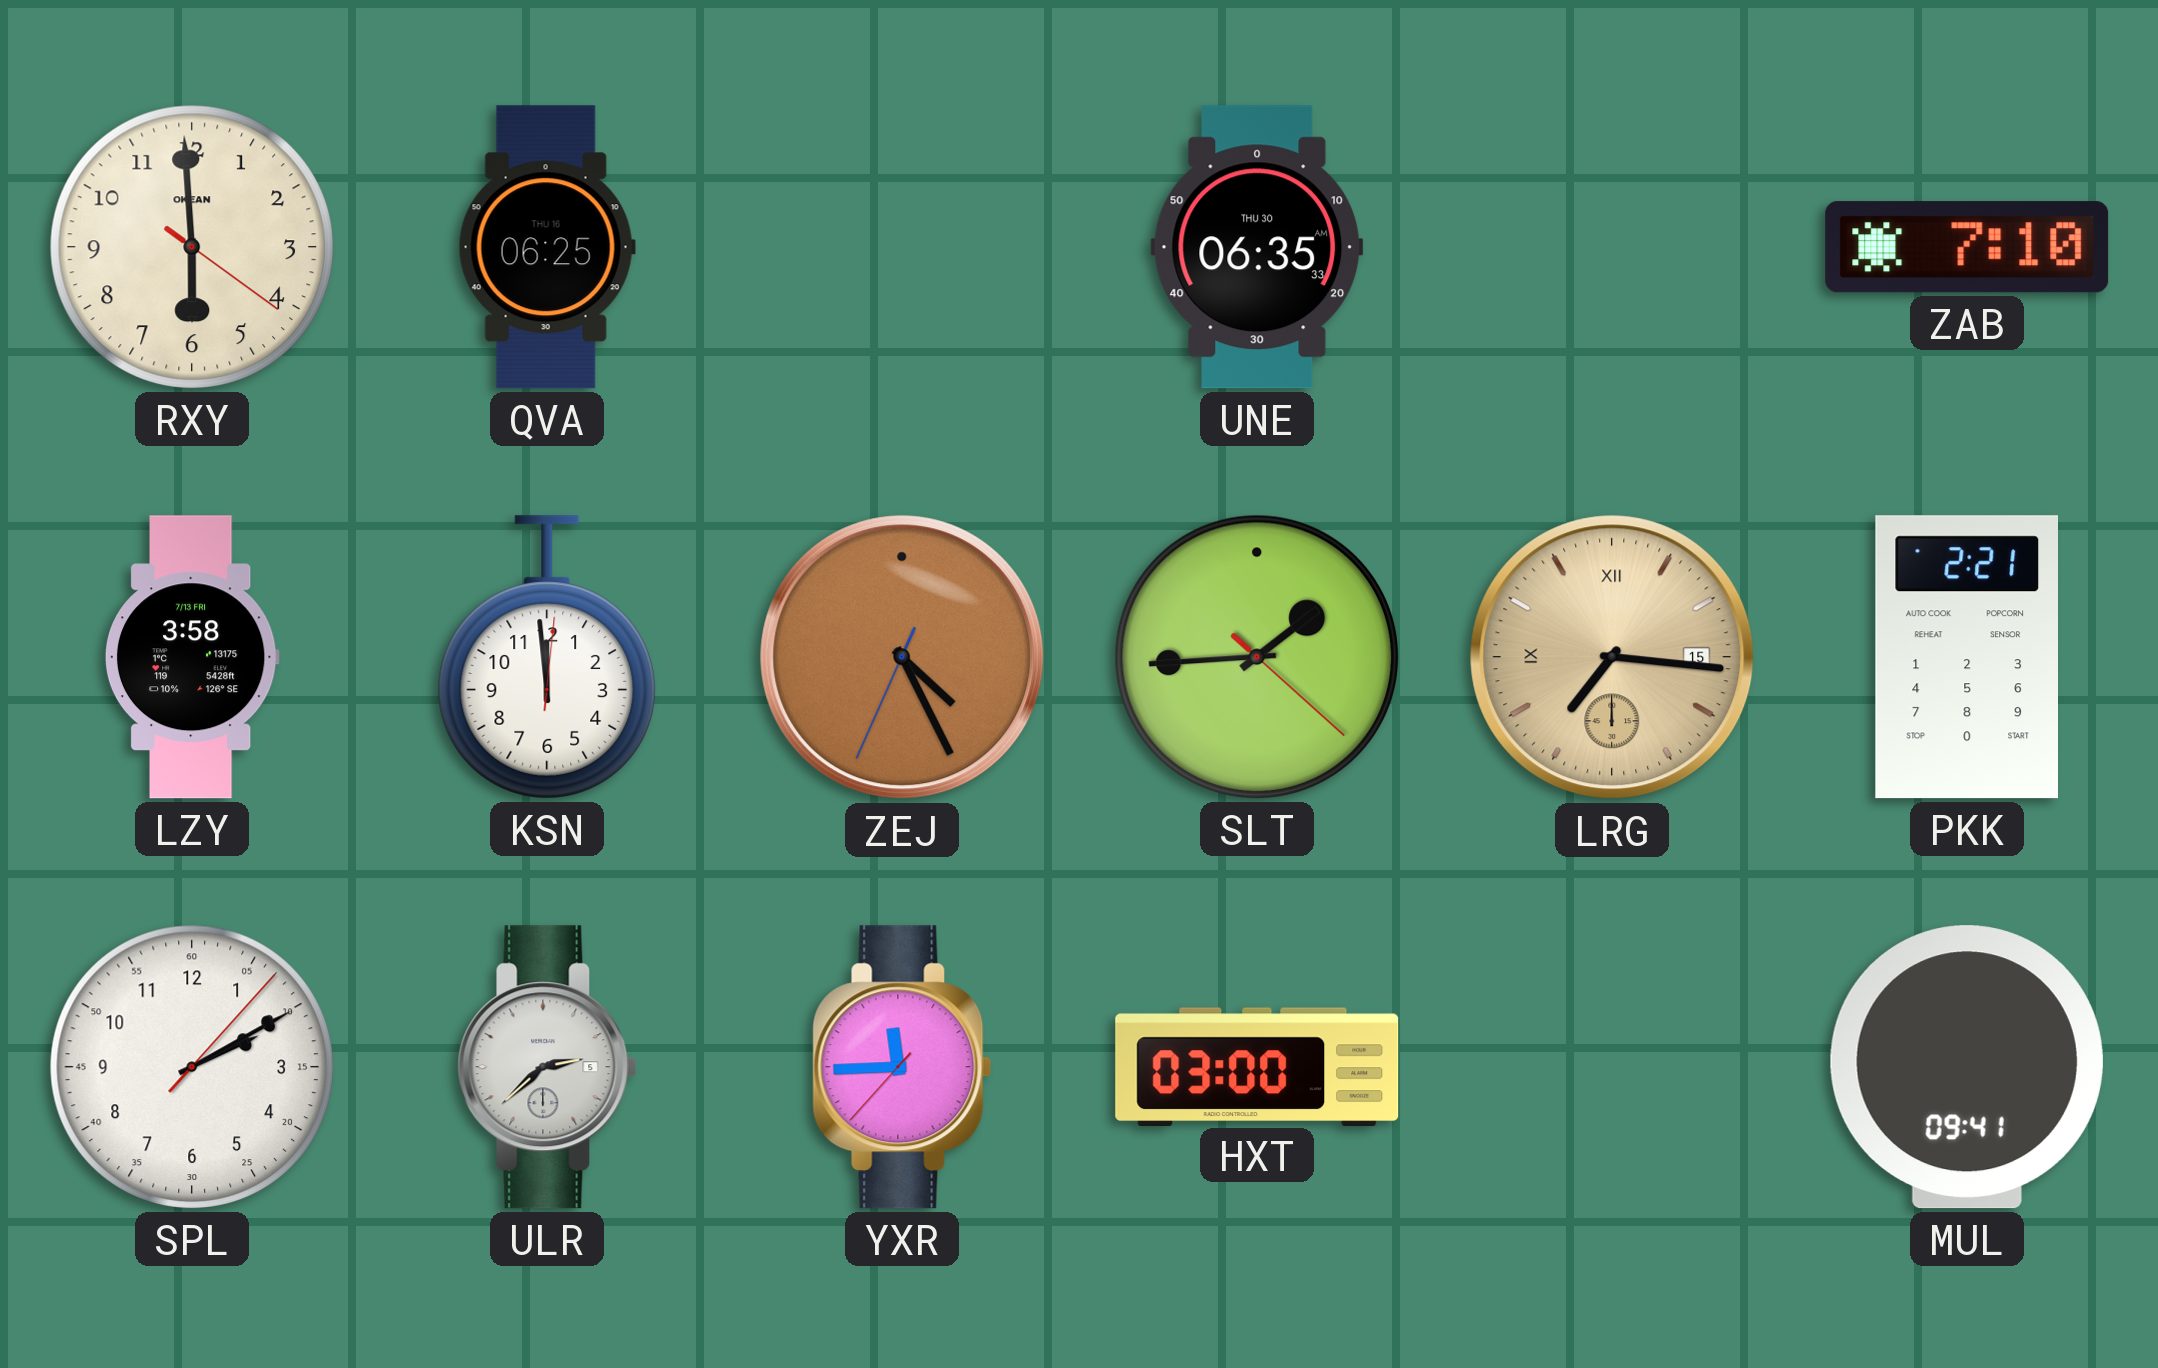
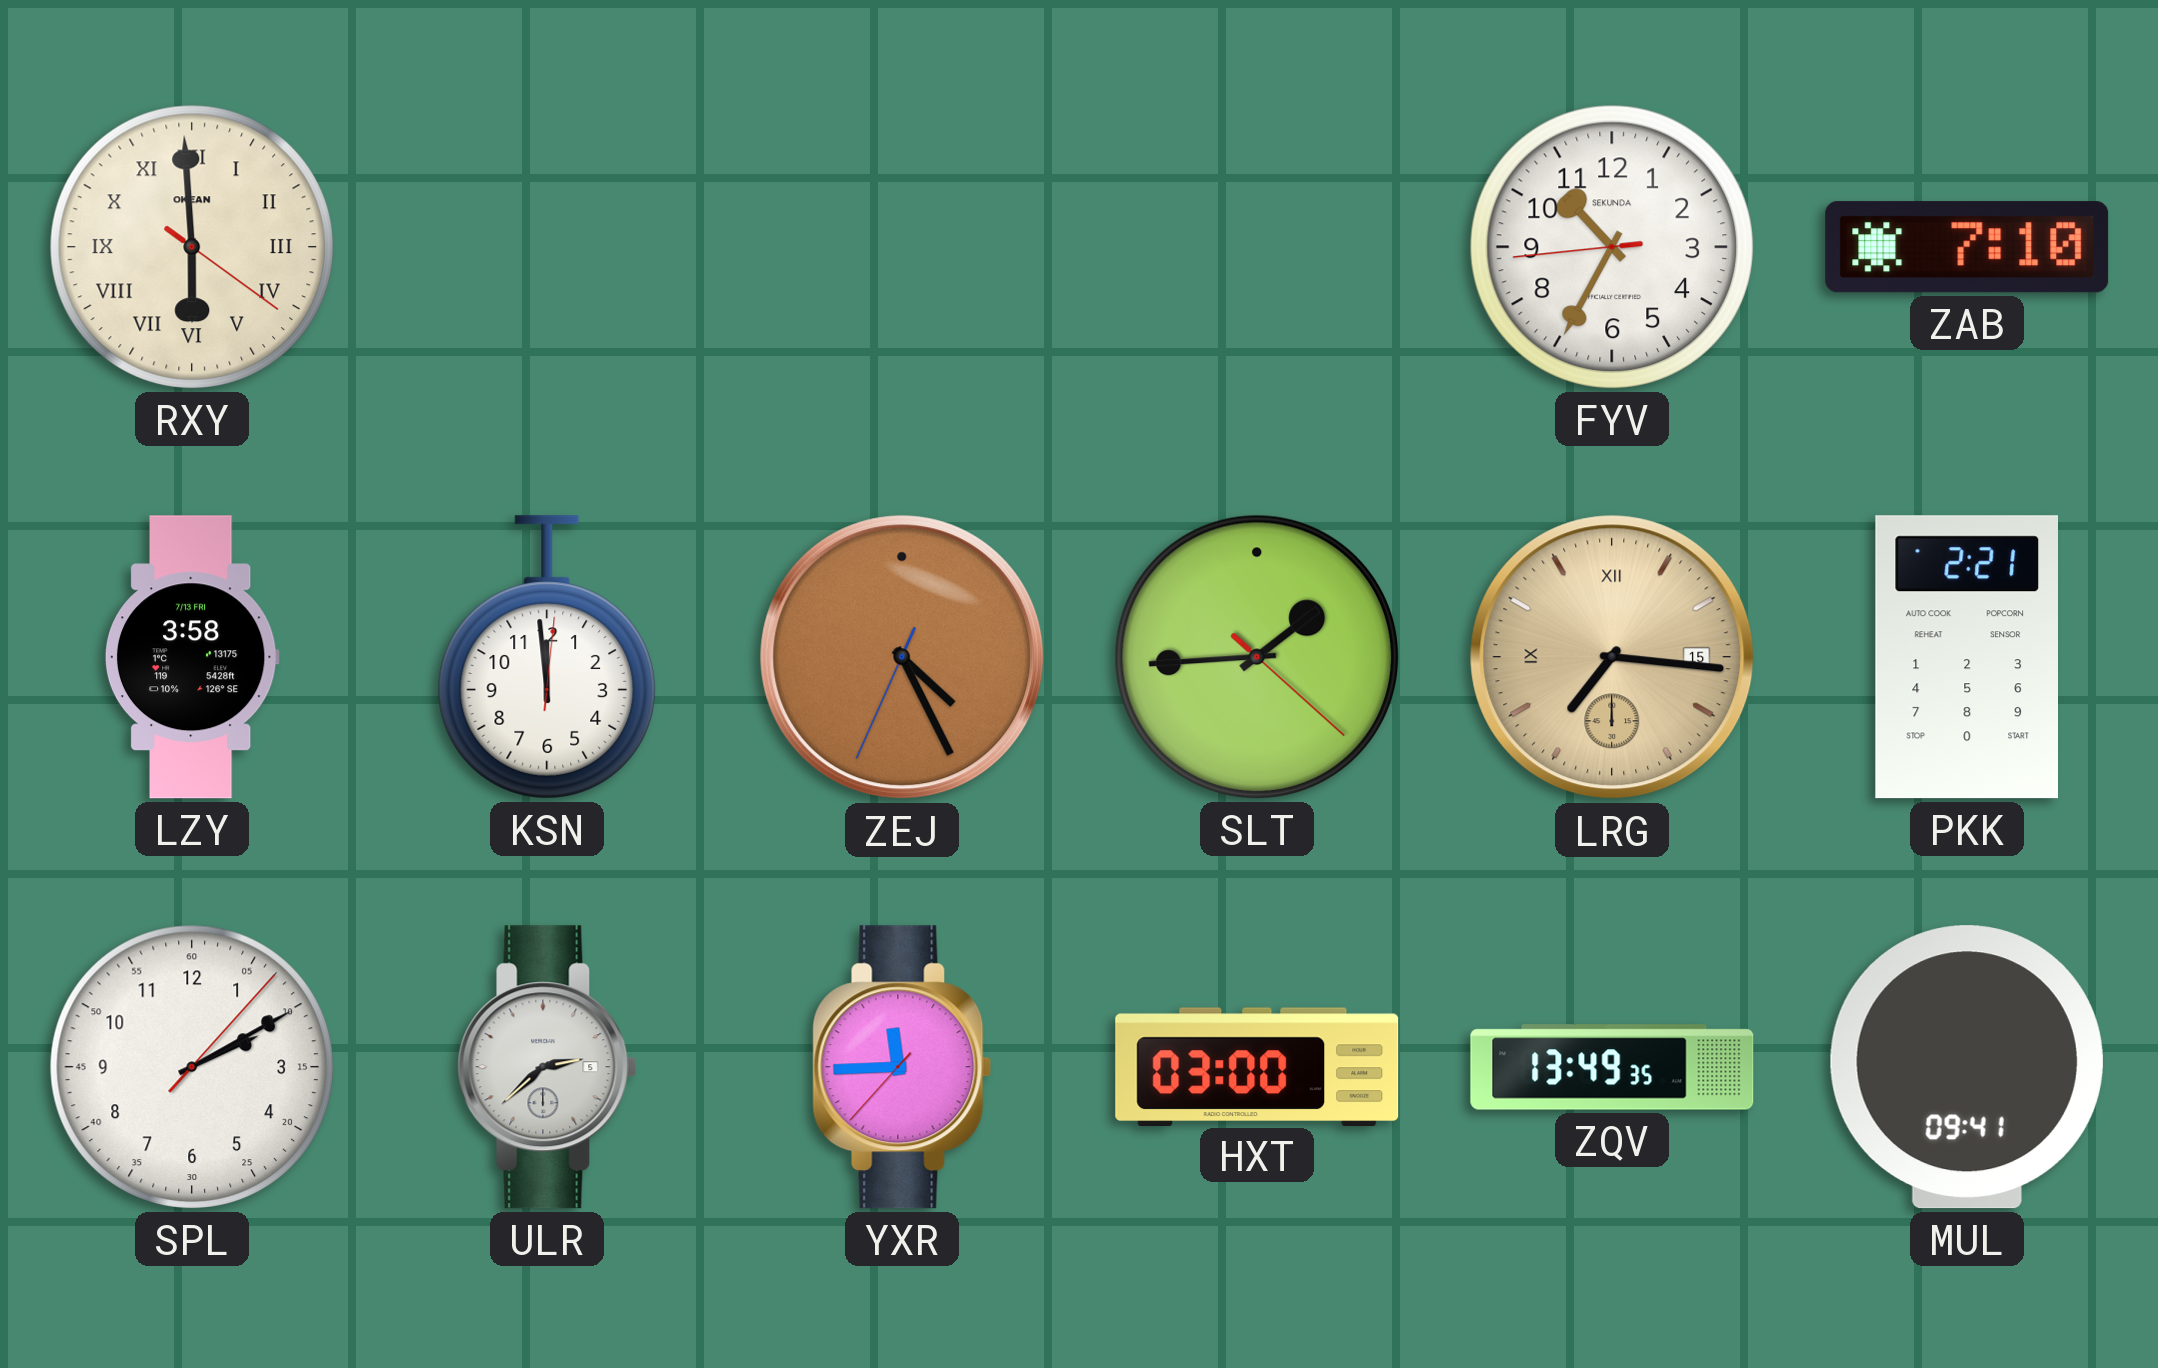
RXY numerals: Arabic -> Roman
QVA: 06:25 -> none
UNE: 06:35 -> none
FYV: none -> 10:34
ZQV: none -> 13:49
